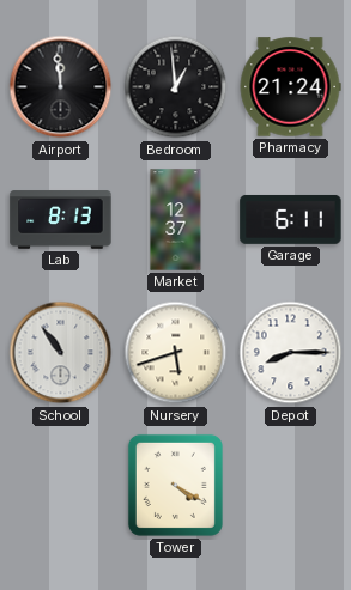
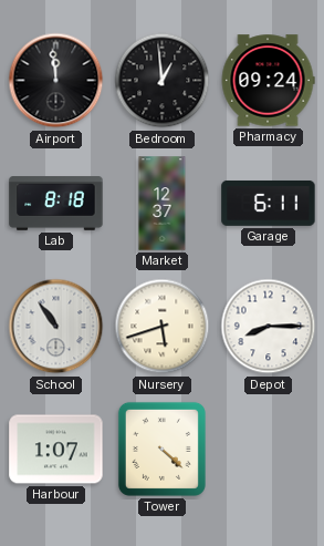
Pharmacy: 21:24 -> 09:24
Lab: 8:13 -> 8:18
Harbour: none -> 1:07
Tower: 4:20 -> 4:22
